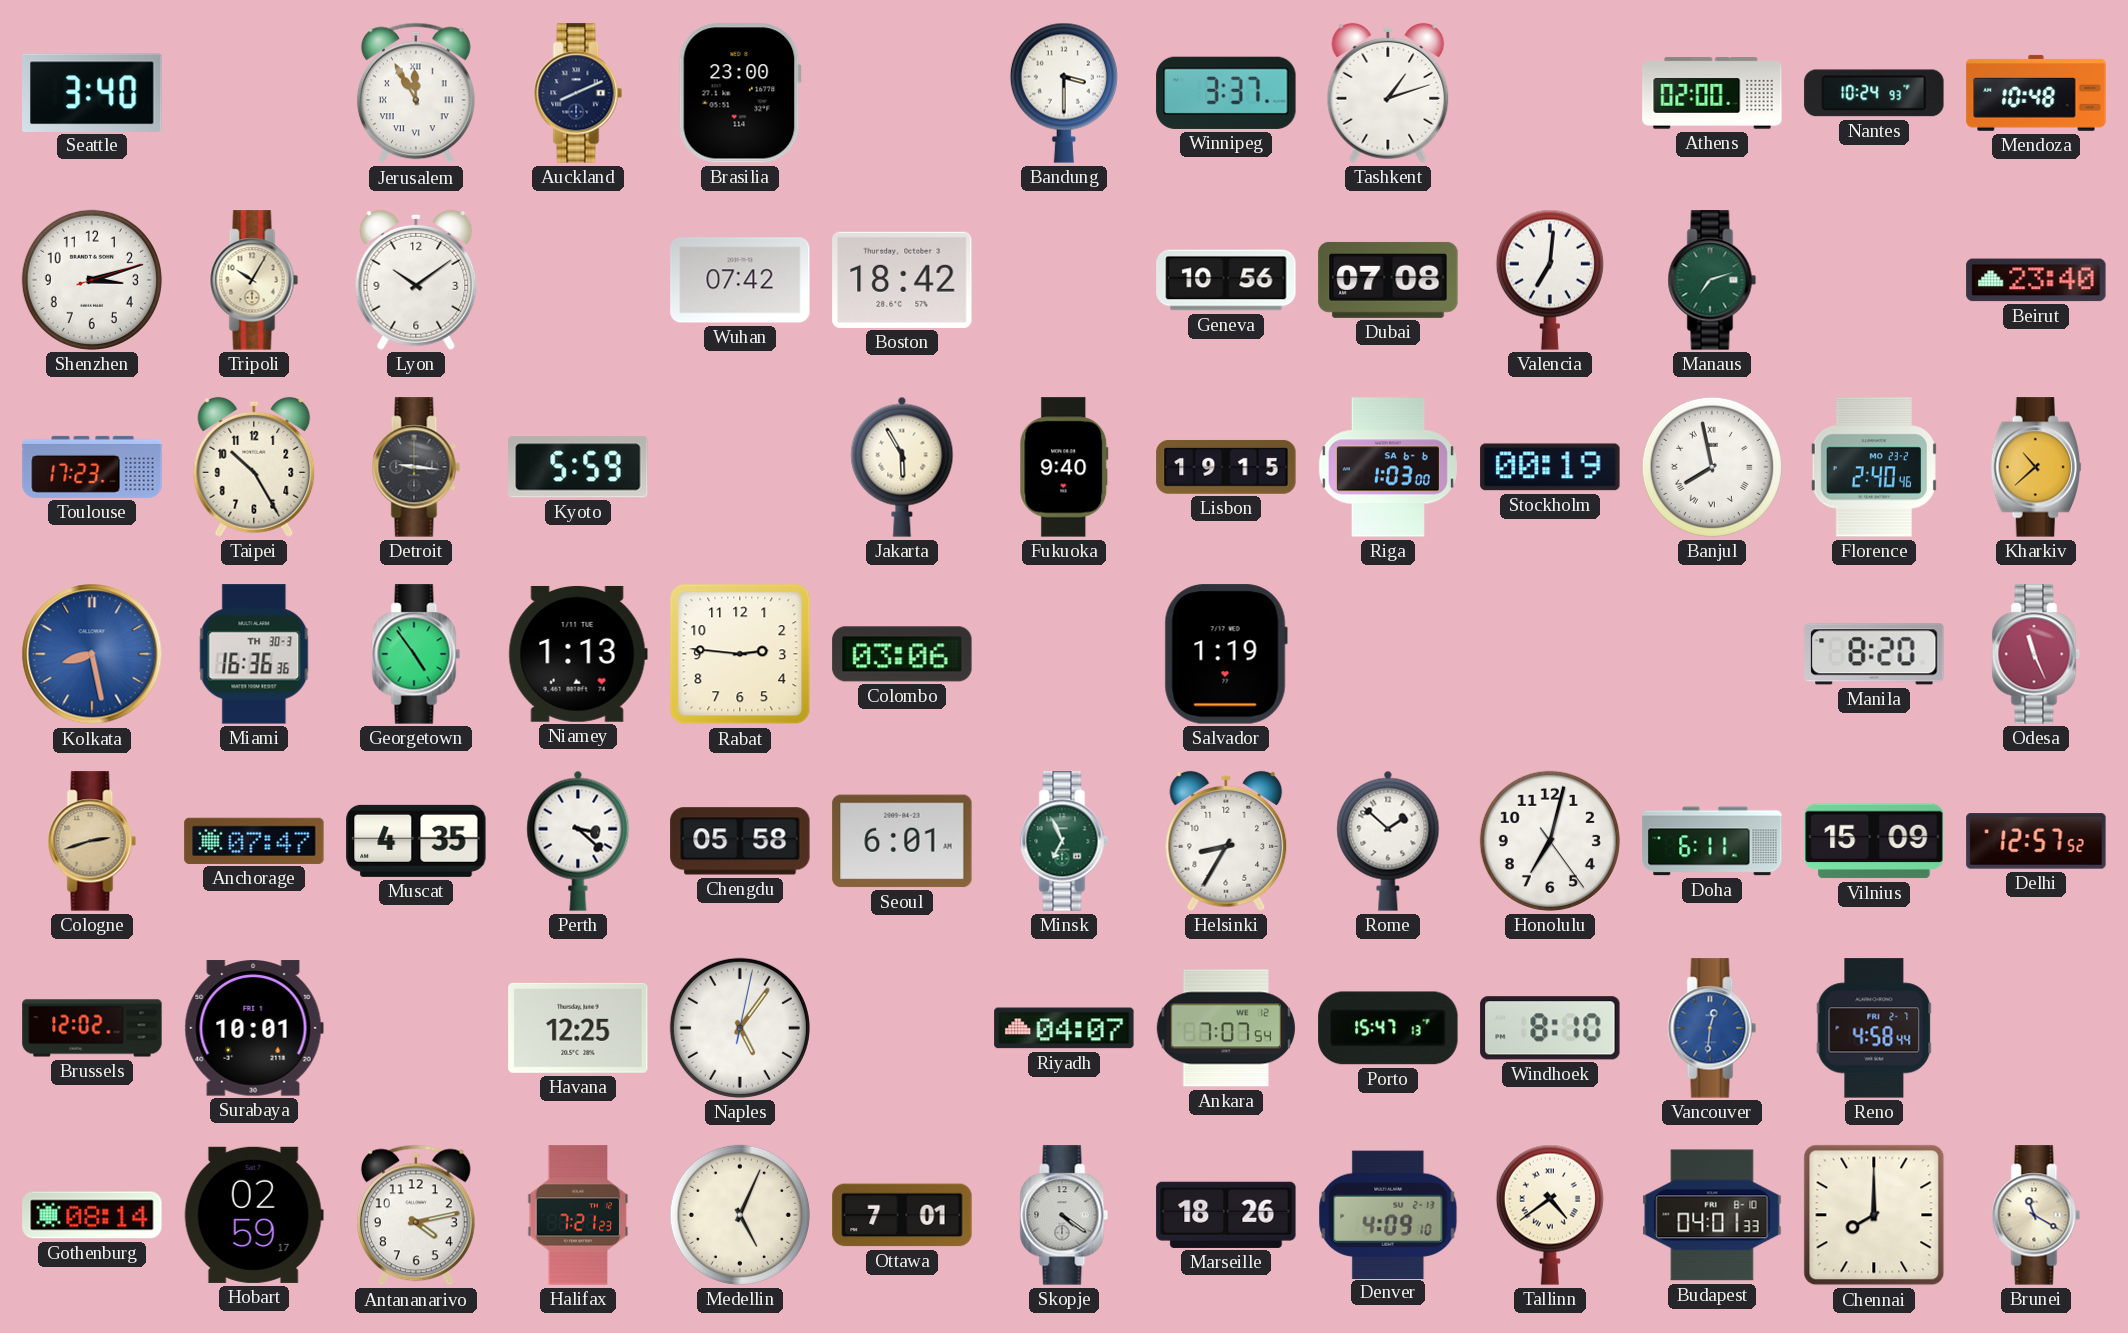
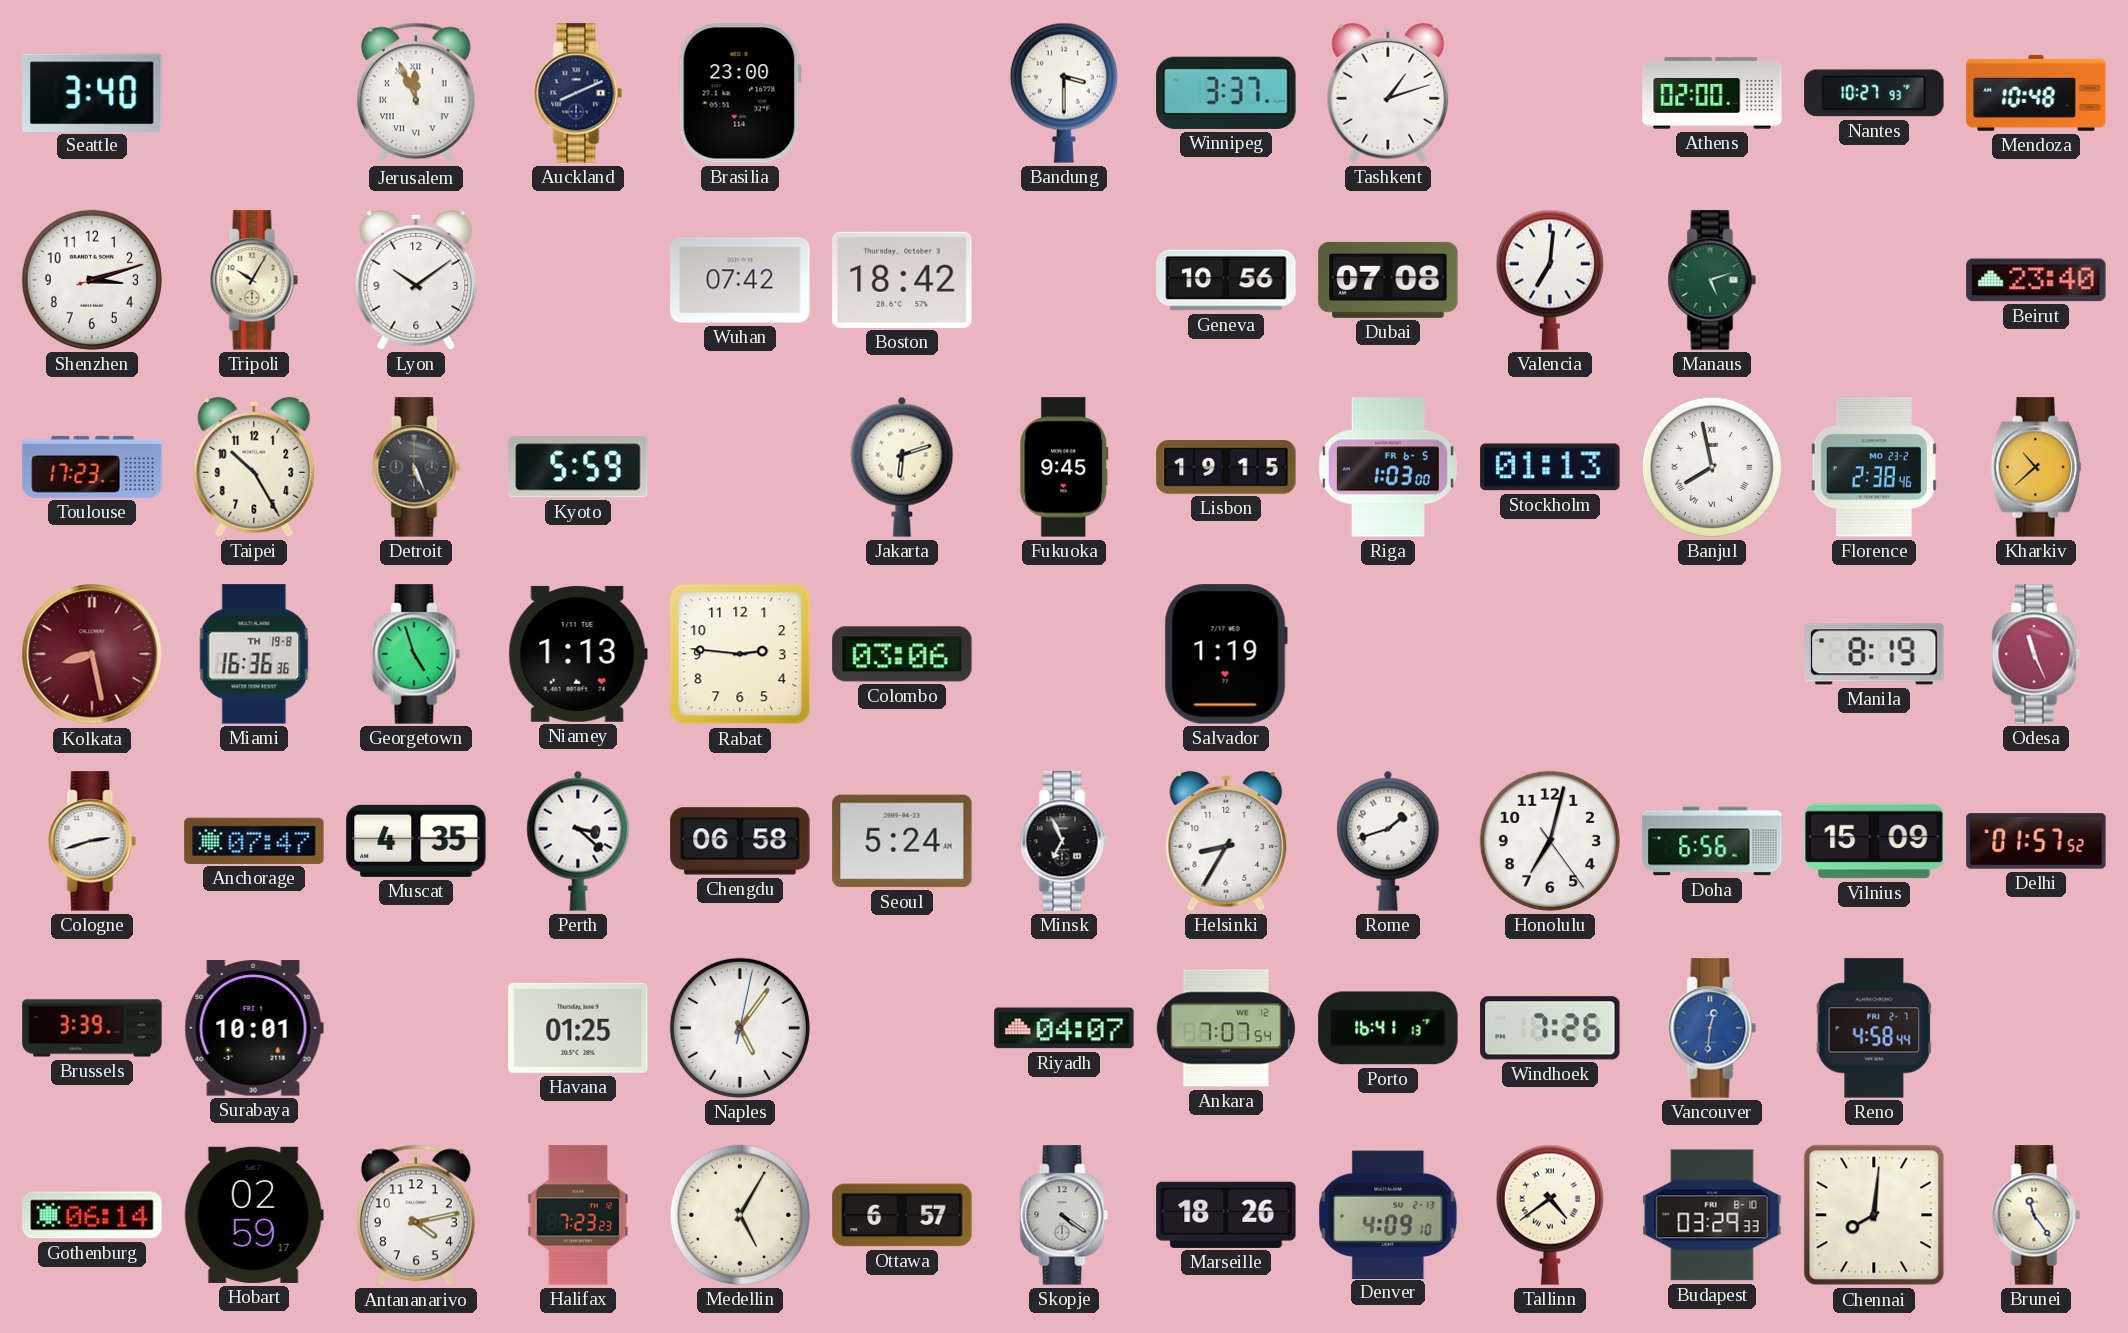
Jerusalem: 11:55 -> 11:56
Nantes: 10:24 -> 10:27
Manaus: 7:12 -> 5:12
Detroit: 9:16 -> 5:26
Jakarta: 5:55 -> 6:12
Fukuoka: 9:40 -> 9:45
Riga date: SA 6-6 -> FR 6-5
Stockholm: 00:19 -> 01:13
Florence: 2:40 -> 2:38
Kolkata dial: blue -> burgundy
Miami date: TH 30-3 -> TH 19-8
Georgetown: 4:54 -> 4:57
Manila: 8:20 -> 8:19
Cologne dial: champagne -> white
Chengdu: 05:58 -> 06:58
Seoul: 6:01 -> 5:24
Minsk dial: green -> black
Rome: 1:52 -> 1:42
Doha: 6:11 -> 6:56
Delhi: 12:57 -> 01:57
Brussels: 12:02 -> 3:39
Havana: 12:25 -> 01:25
Porto: 15:47 -> 16:41
Windhoek: 8:10 -> 7:26
Gothenburg: 08:14 -> 06:14
Halifax: 7:21 -> 7:23
Medellin: 5:04 -> 5:05
Ottawa: 7:01 -> 6:57
Budapest: 04:01 -> 03:29
Chennai: 8:00 -> 8:01
Brunei: 11:20 -> 11:24
